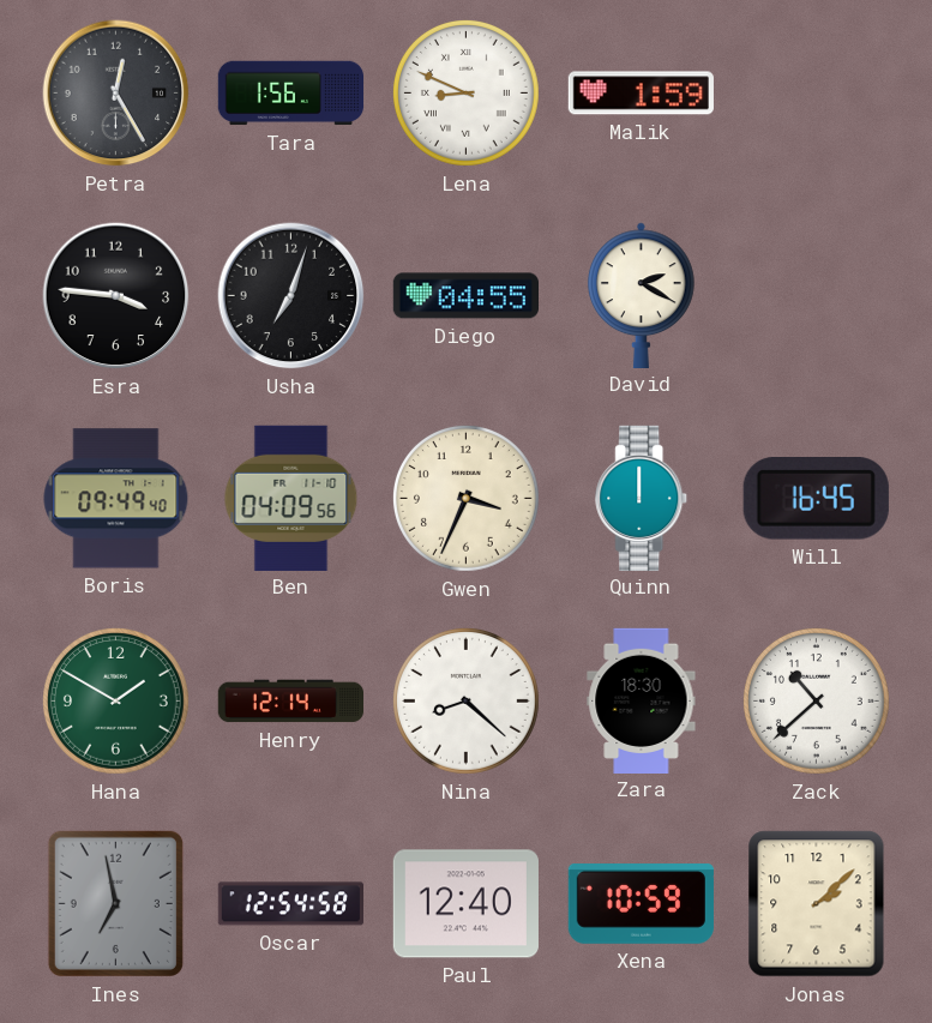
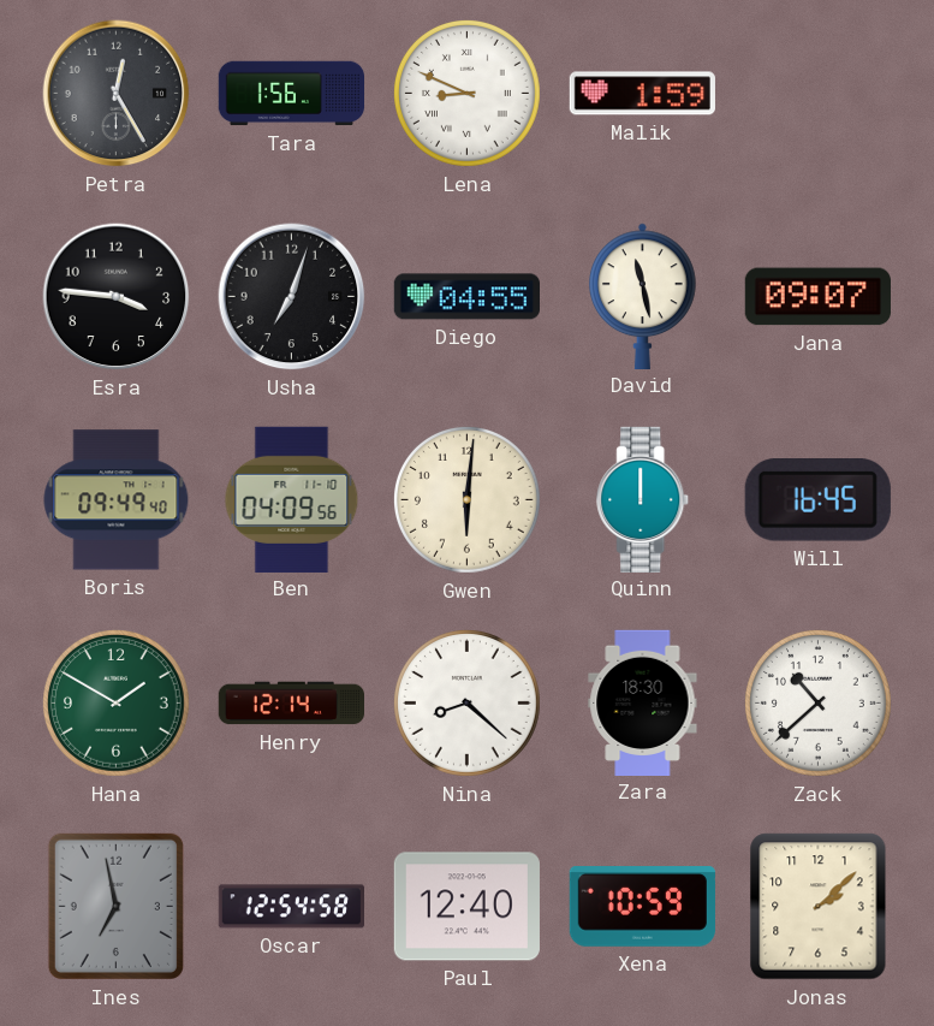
David: 2:20 -> 11:28
Jana: none -> 09:07
Gwen: 3:34 -> 6:01
